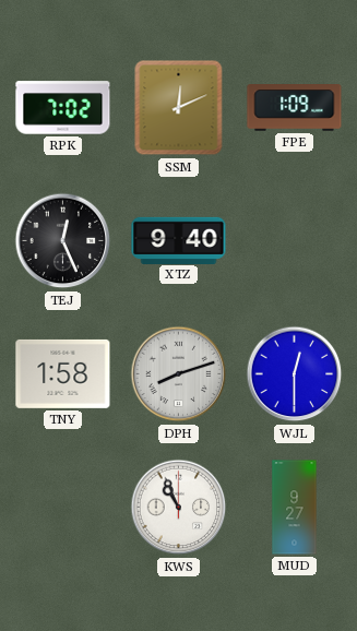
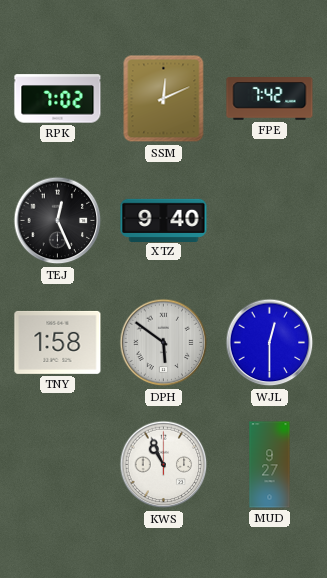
FPE: 1:09 -> 7:42
DPH: 8:12 -> 5:51
